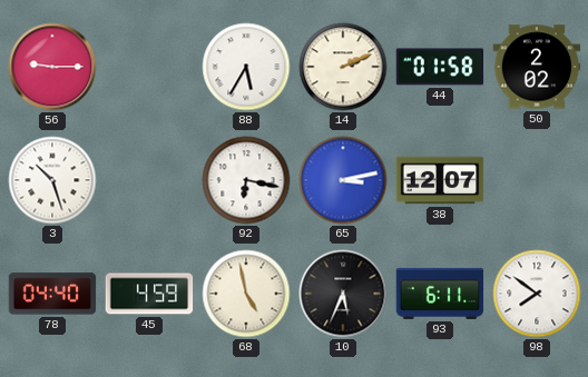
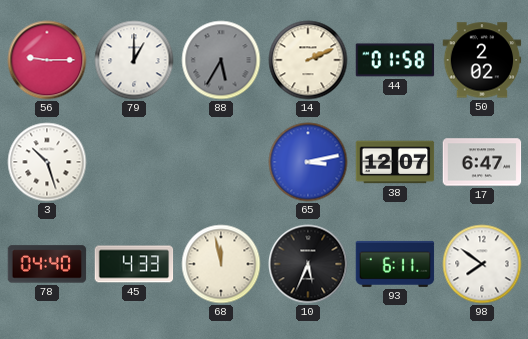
79: none -> 1:00
88 dial: white -> grey
92: 6:17 -> none
17: none -> 6:47
45: 4:59 -> 4:33
68: 4:58 -> 11:58
